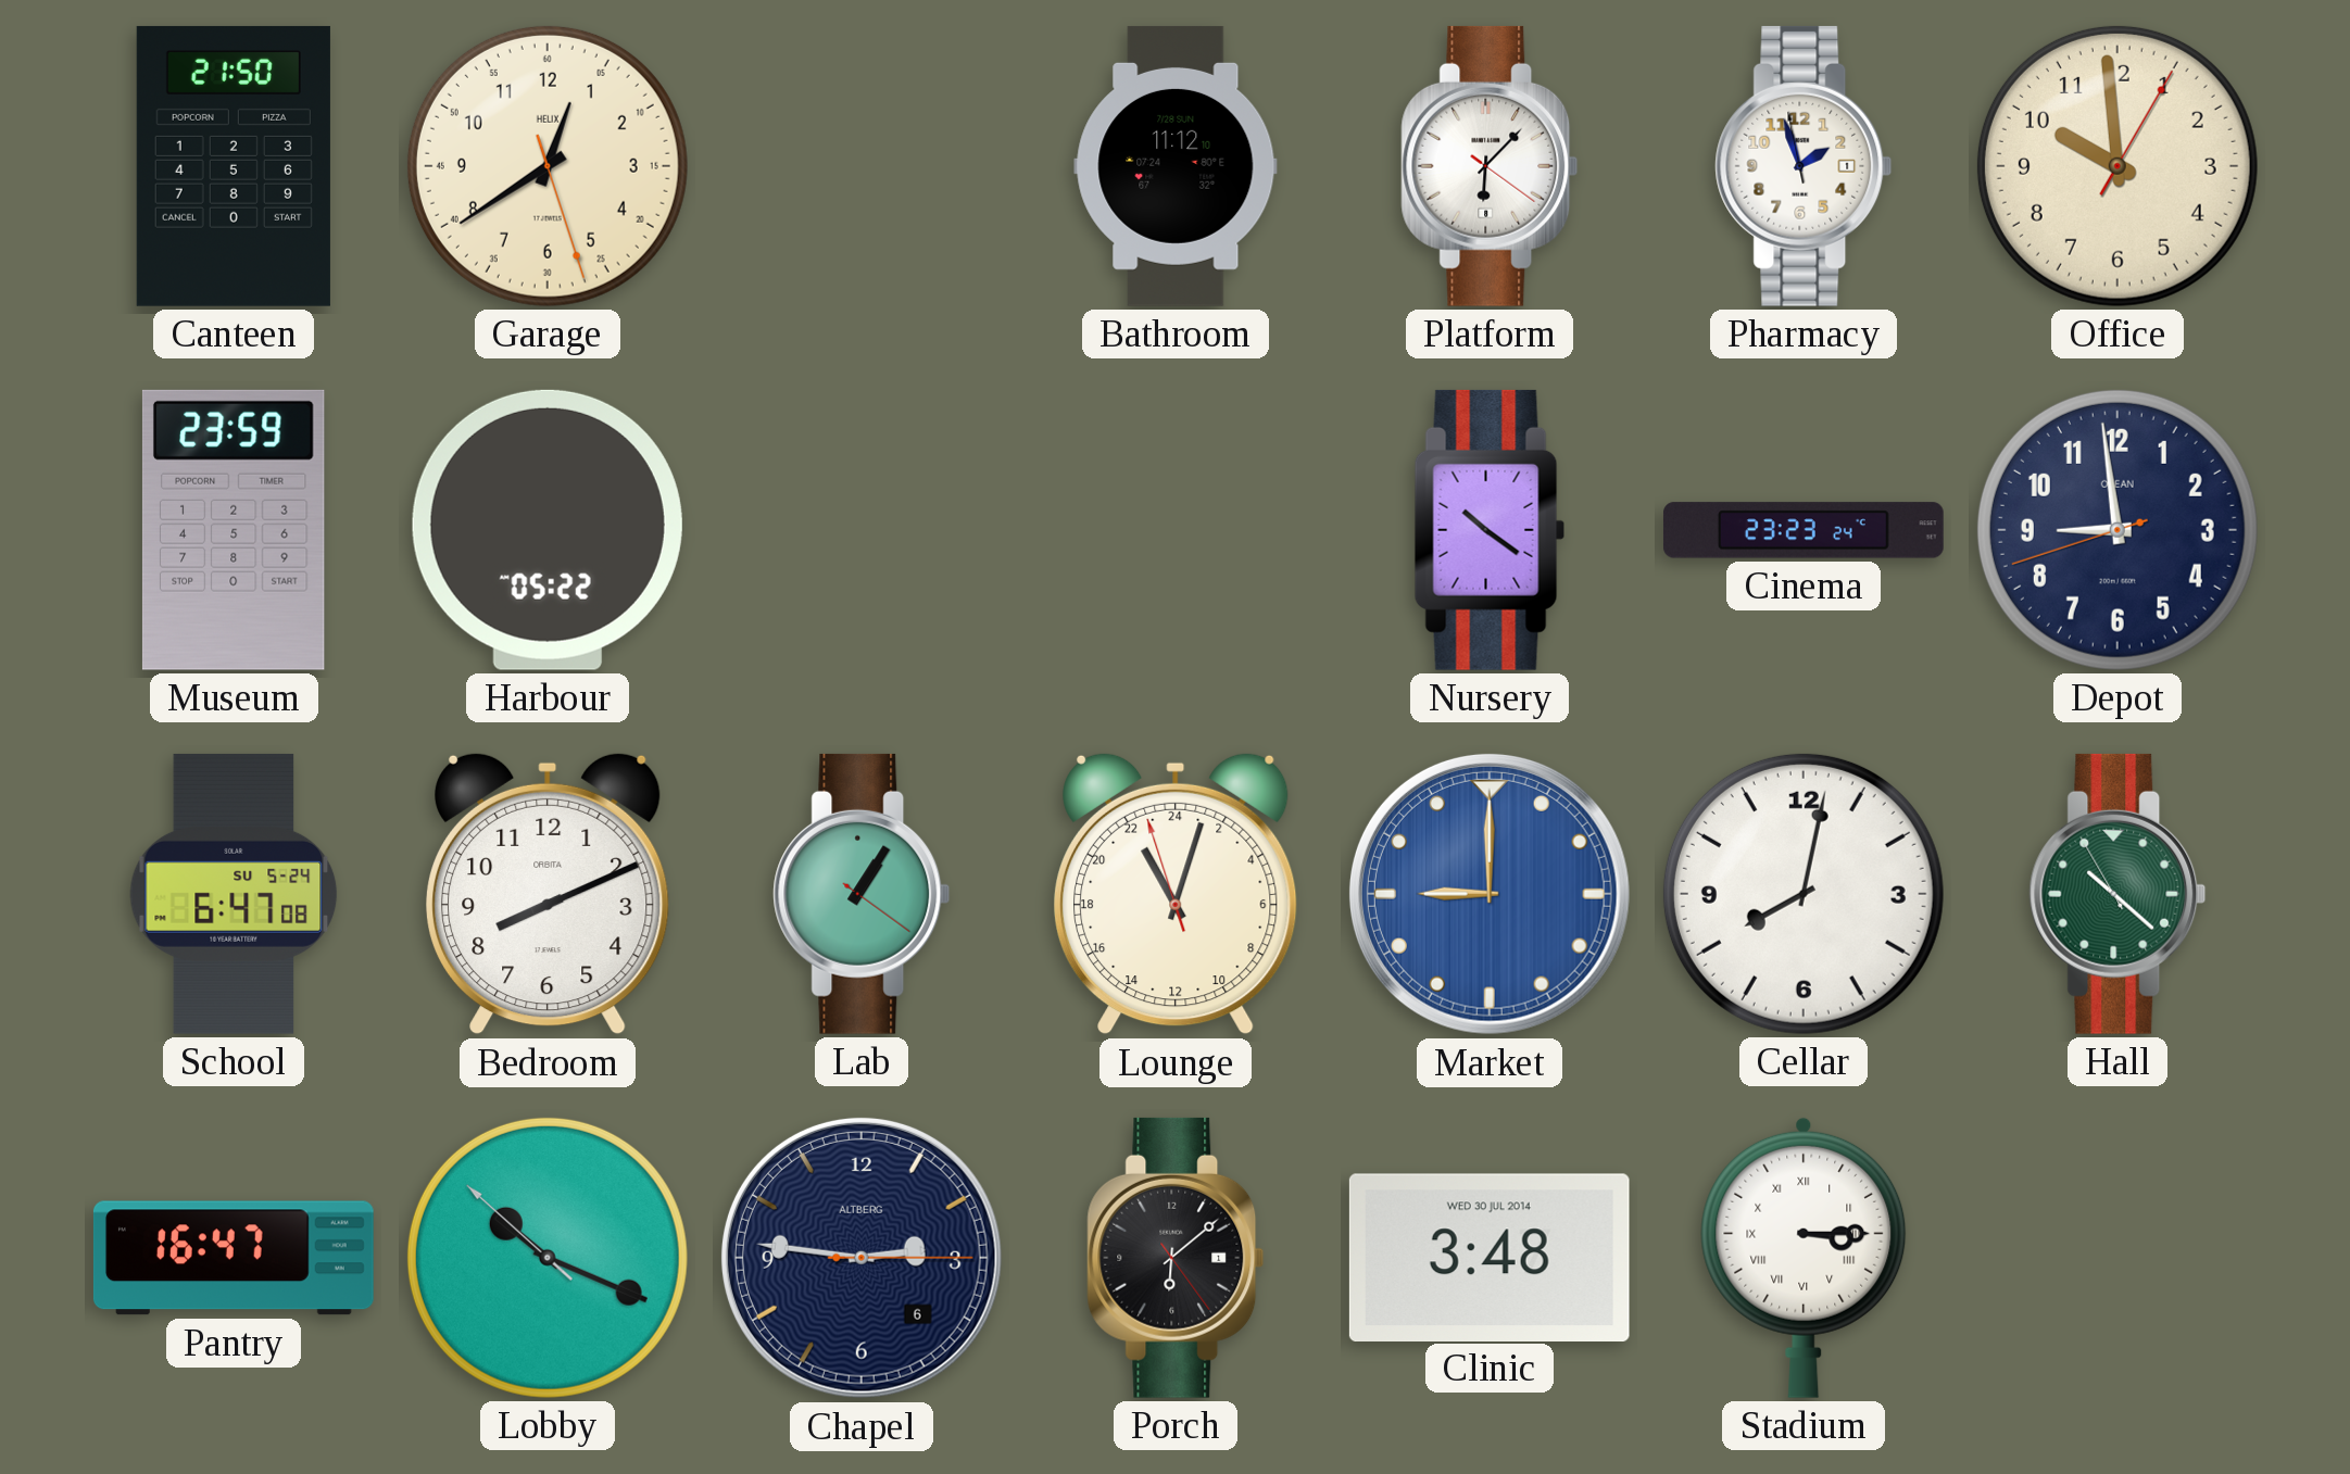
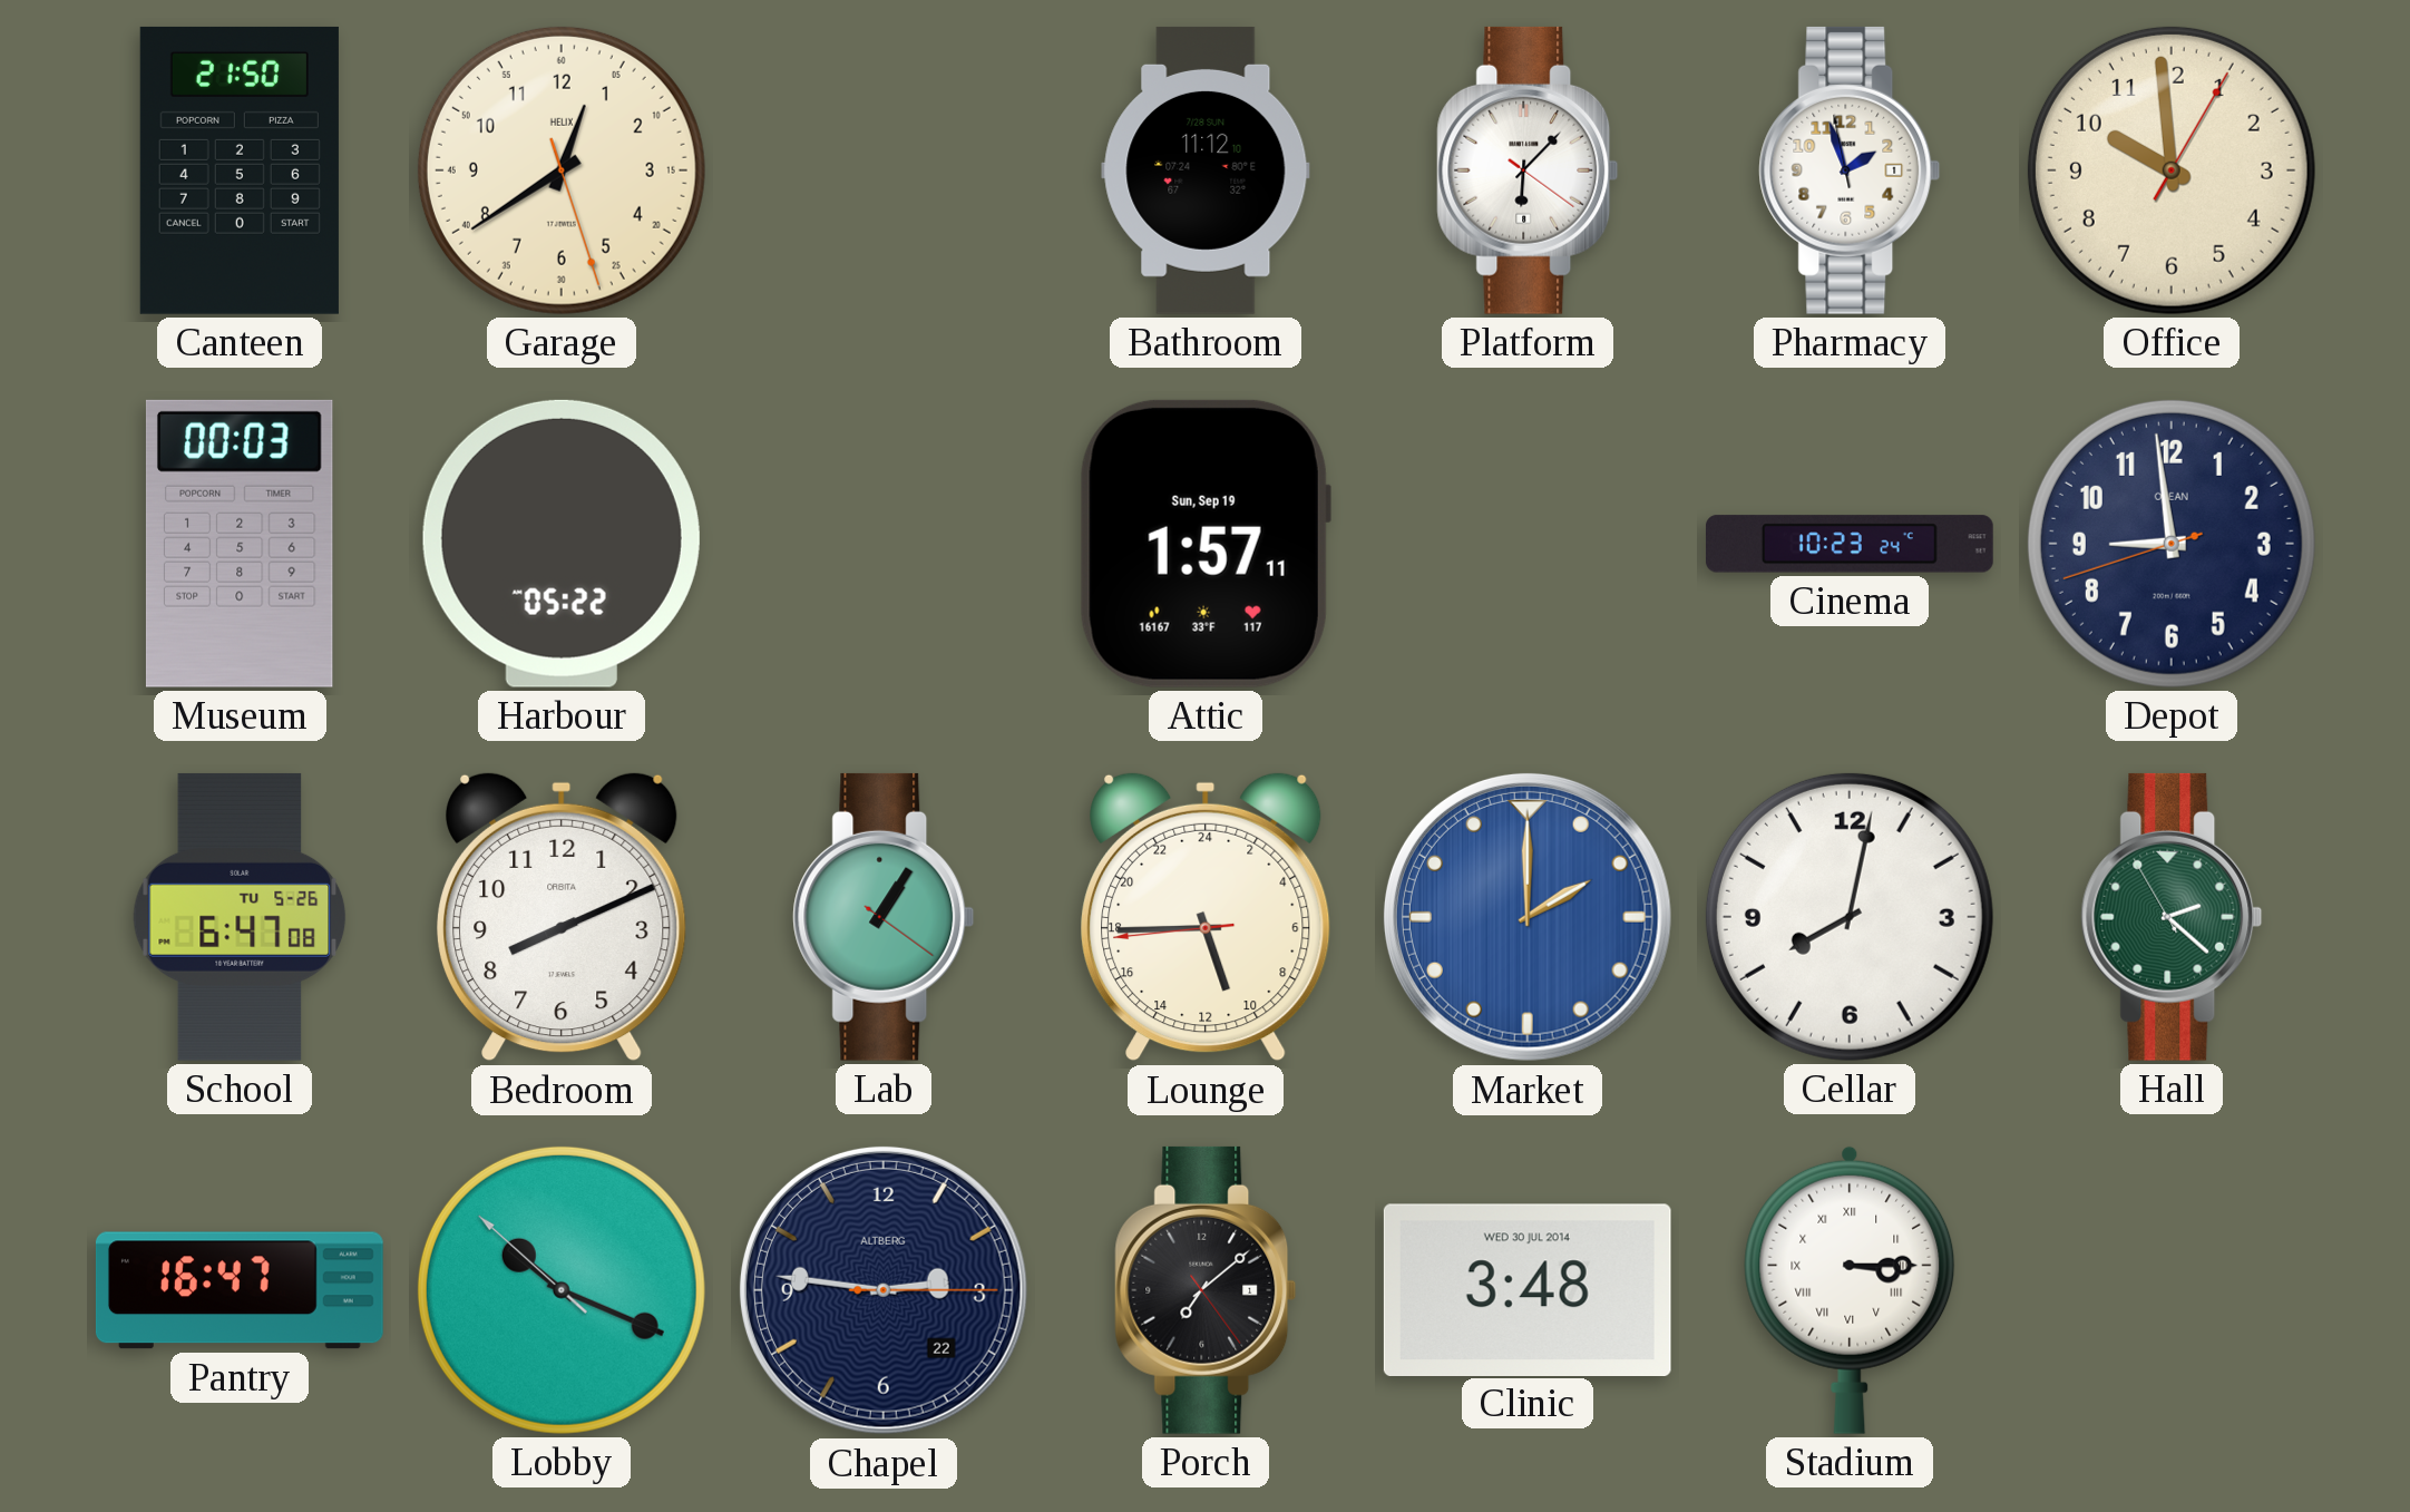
Museum: 23:59 -> 00:03
Attic: none -> 1:57
Nursery: 10:21 -> none
Cinema: 23:23 -> 10:23
School date: SU 5-24 -> TU 5-26
Lounge: 22:02 -> 10:44
Market: 9:00 -> 2:00
Hall: 10:21 -> 2:21
Chapel date: 6 -> 22
Porch: 6:08 -> 7:08
